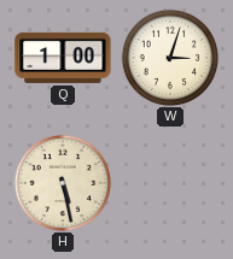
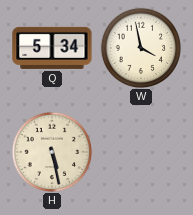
Q: 1:00 -> 5:34
W: 3:03 -> 3:58
